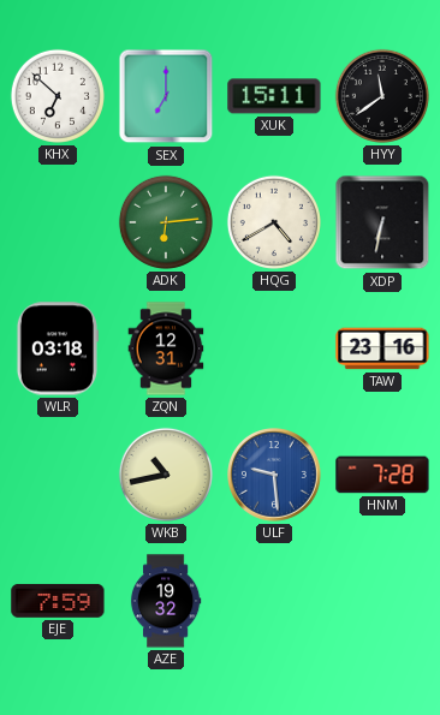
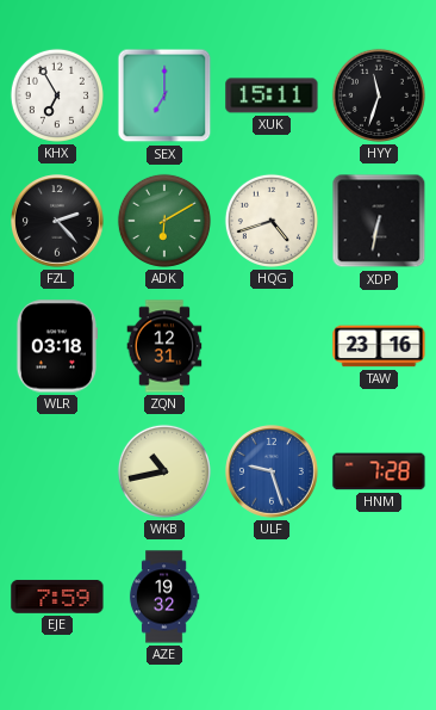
KHX: 6:52 -> 6:55
HYY: 11:39 -> 11:33
FZL: none -> 2:23
ADK: 6:14 -> 6:10
HQG: 4:40 -> 4:42
ULF: 9:29 -> 9:27
